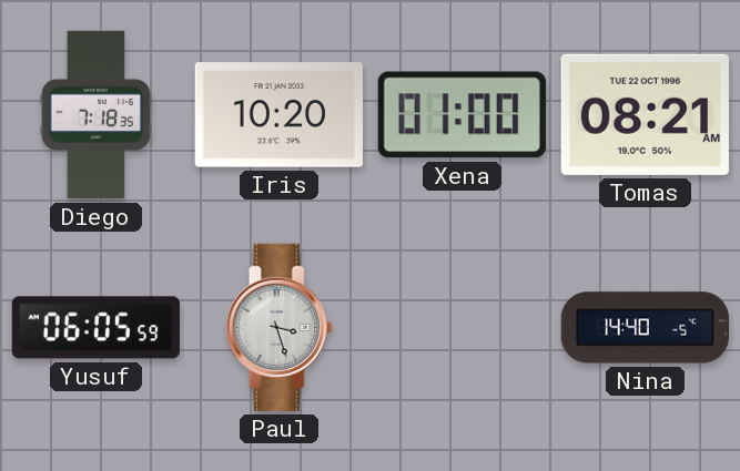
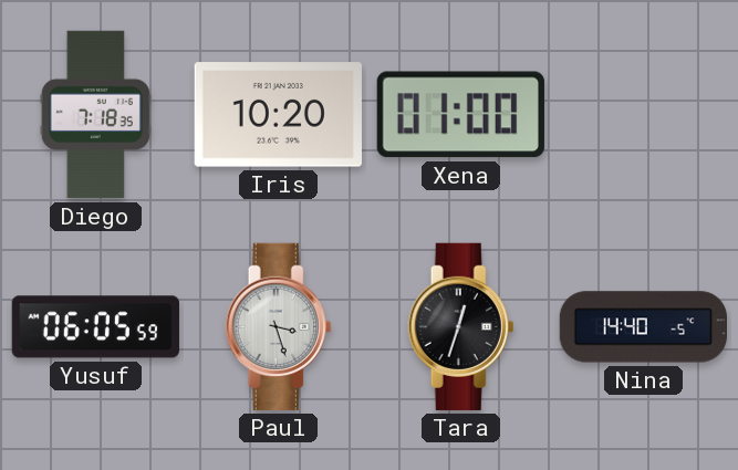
Tomas: 08:21 -> none
Tara: none -> 12:33
